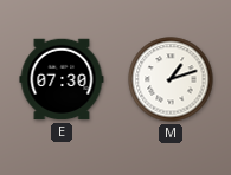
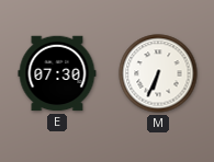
M: 1:12 -> 6:34
